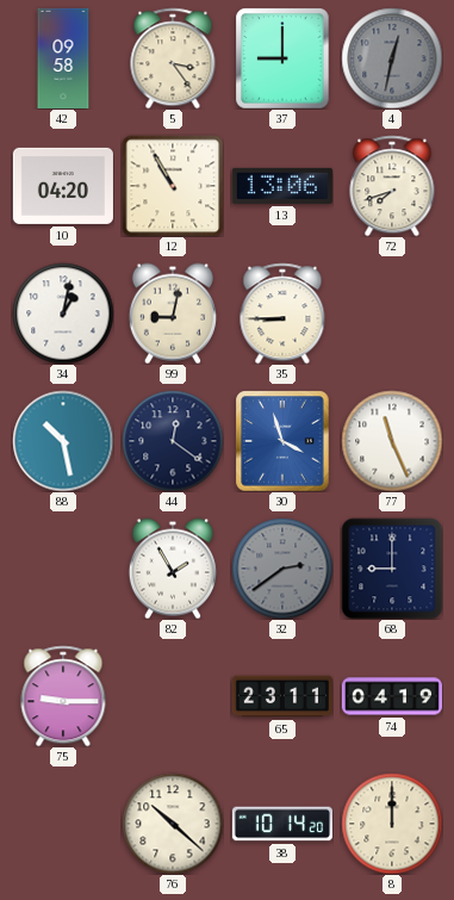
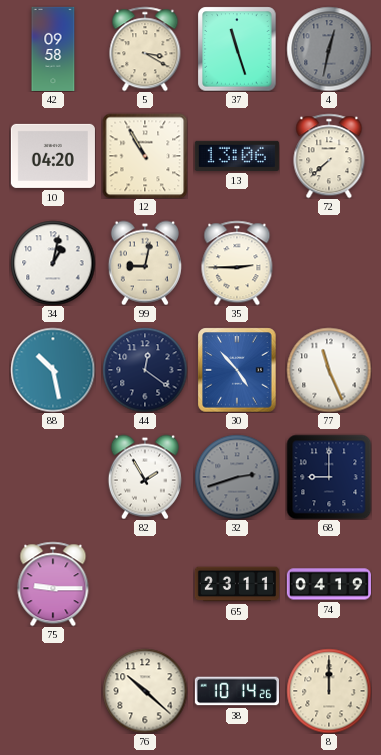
5: 3:24 -> 3:20
37: 9:00 -> 11:27
72: 7:42 -> 7:38
35: 8:45 -> 2:45
30: 3:57 -> 4:53
32: 2:39 -> 2:42
38: 10:14:20 -> 10:14:26
